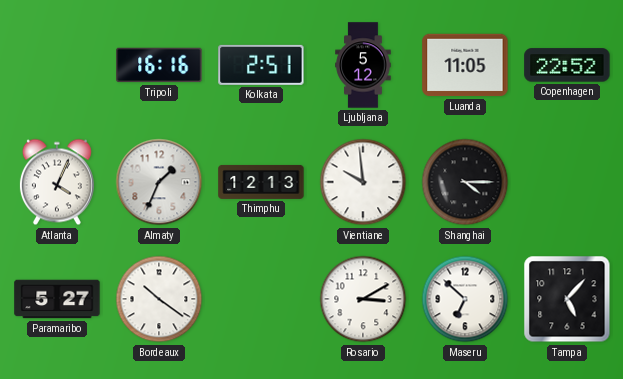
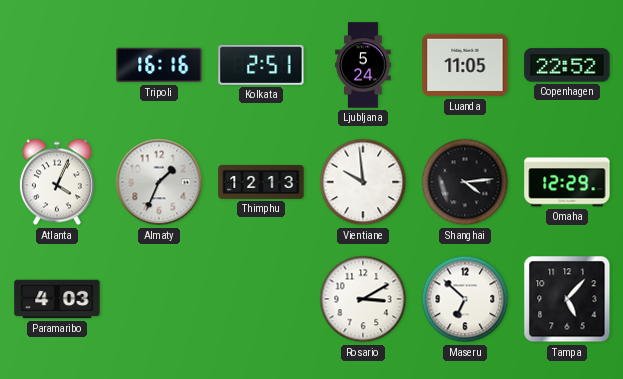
Ljubljana: 5:12 -> 5:24
Shanghai: 4:15 -> 4:14
Omaha: none -> 12:29
Paramaribo: 5:27 -> 4:03
Bordeaux: 10:21 -> none
